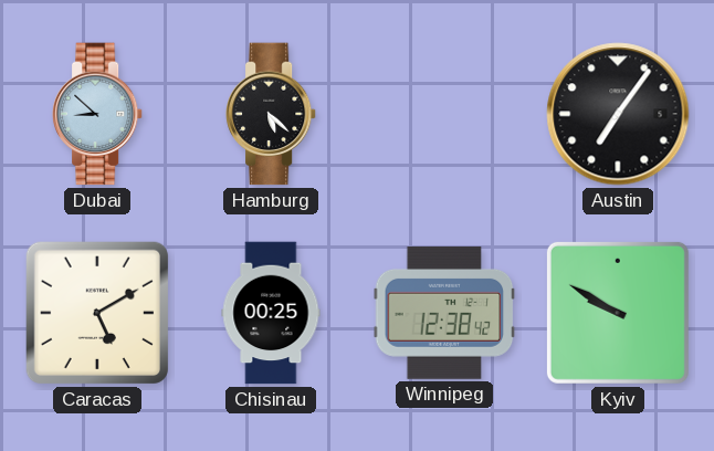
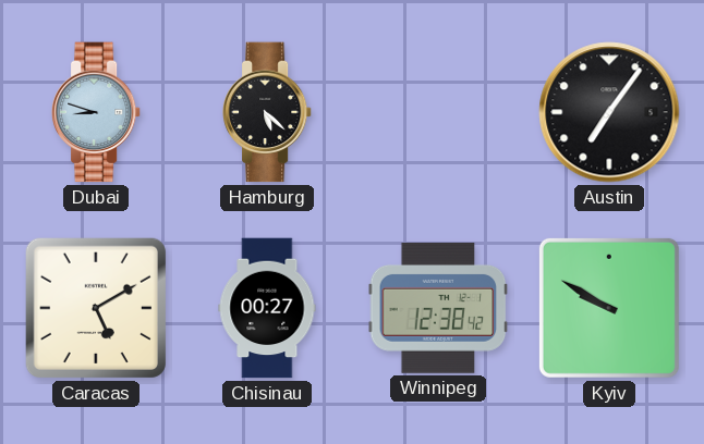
Dubai: 8:52 -> 8:48
Chisinau: 00:25 -> 00:27
